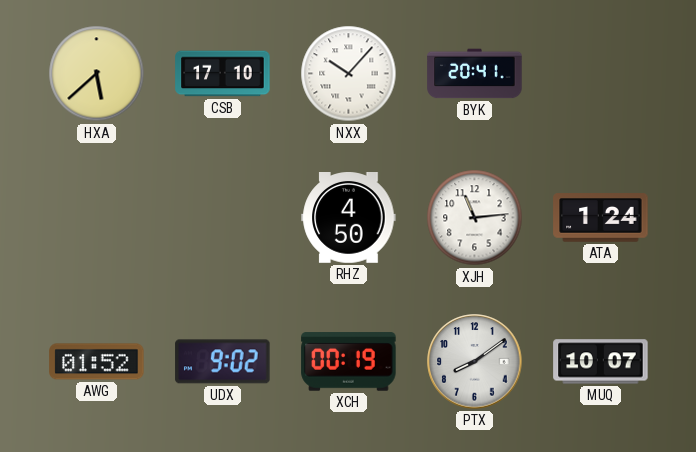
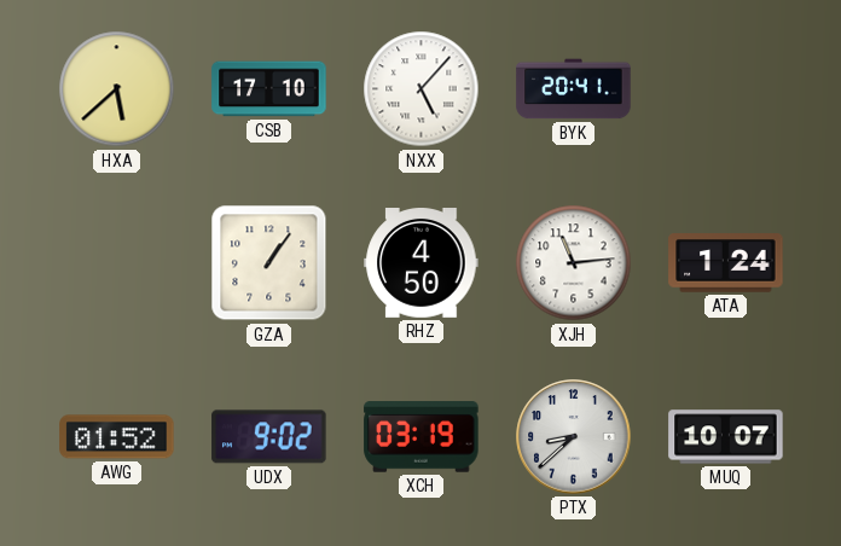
NXX: 10:07 -> 5:07
GZA: none -> 1:06
XCH: 00:19 -> 03:19
PTX: 8:09 -> 8:38
